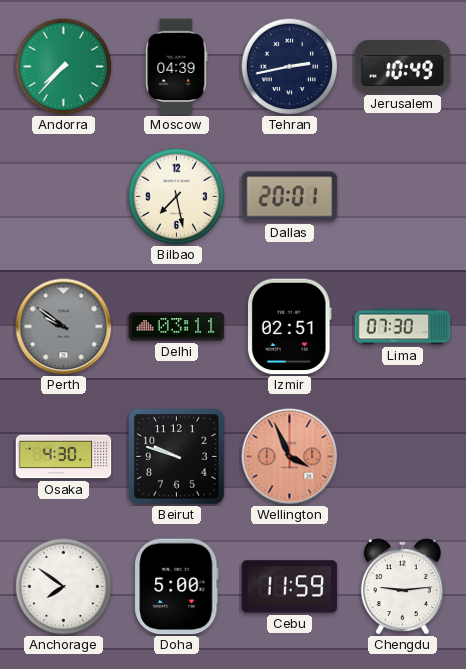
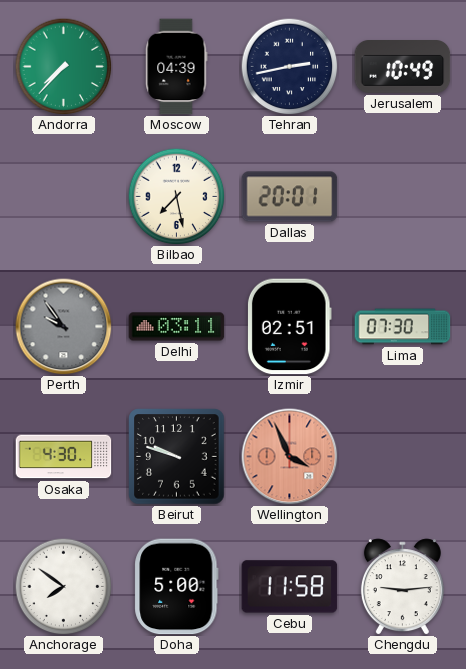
Perth: 9:51 -> 9:54
Cebu: 11:59 -> 11:58
